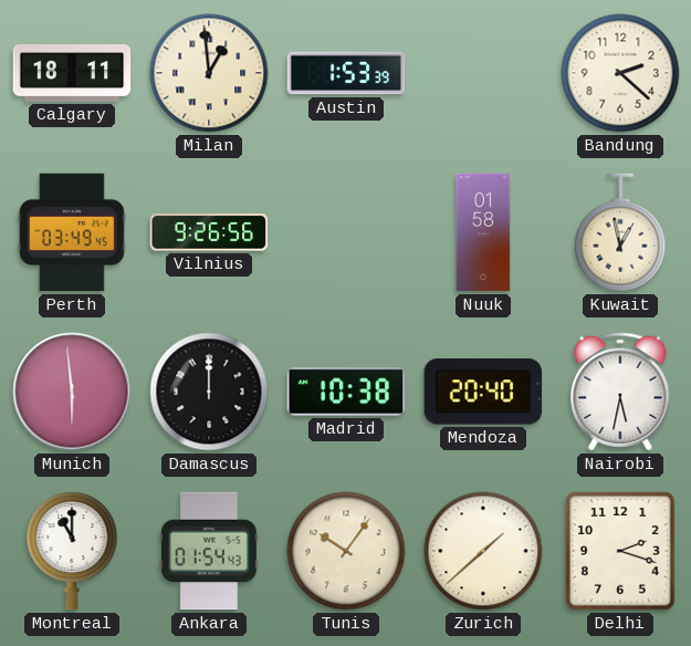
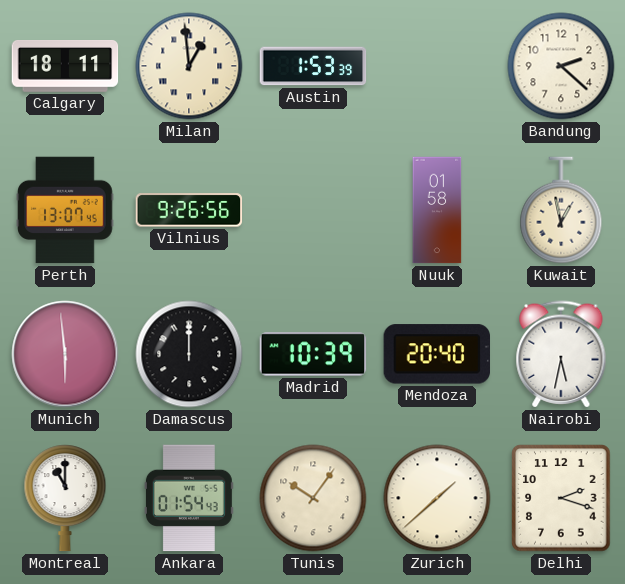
Perth: 03:49 -> 13:07
Madrid: 10:38 -> 10:39
